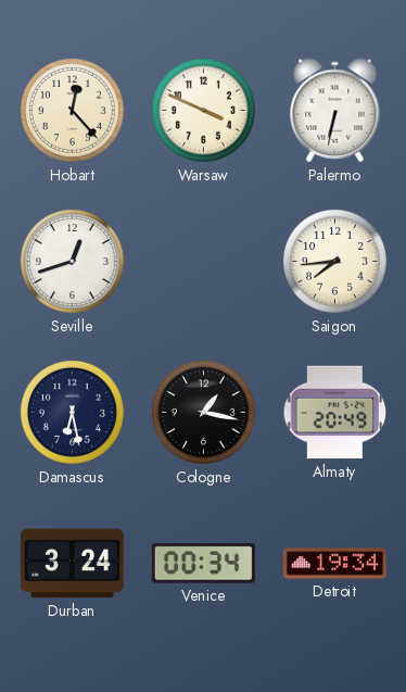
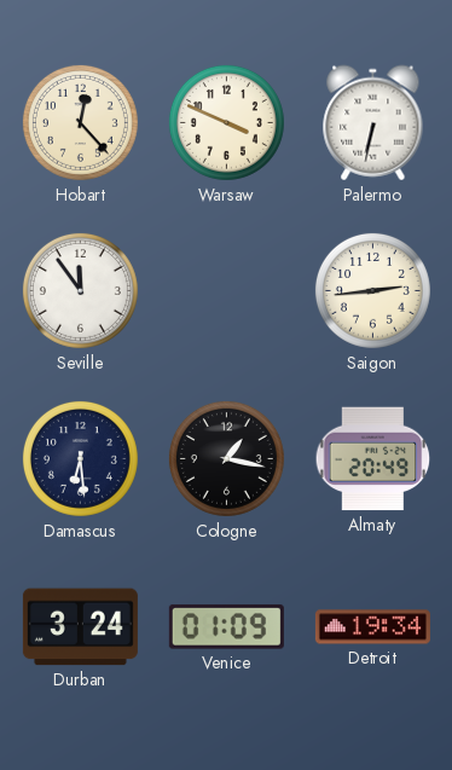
Seville: 12:42 -> 11:54
Saigon: 7:44 -> 2:44
Damascus: 6:28 -> 6:29
Venice: 00:34 -> 01:09
